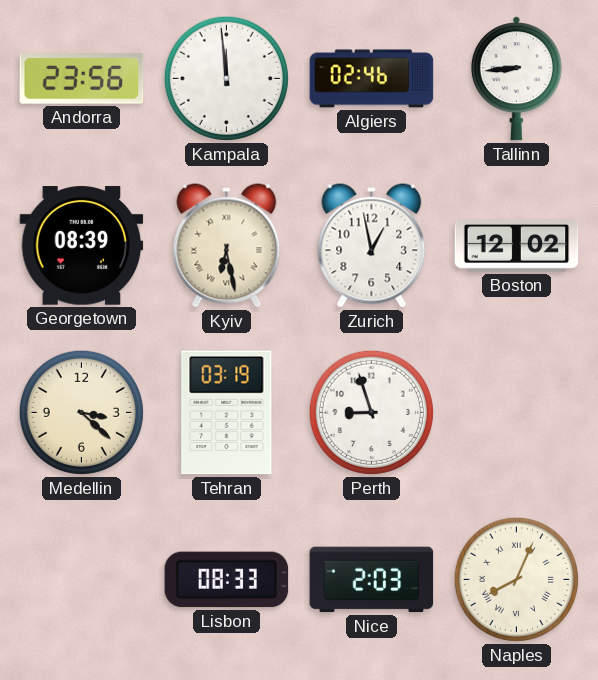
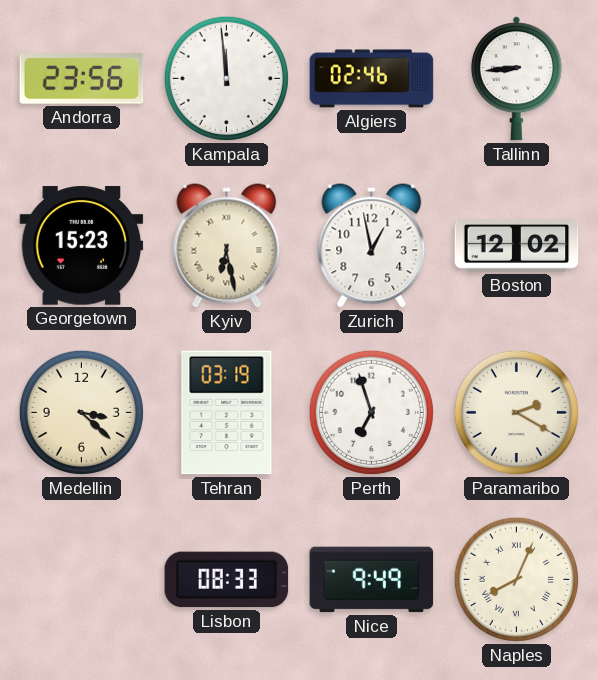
Georgetown: 08:39 -> 15:23
Perth: 8:57 -> 6:57
Paramaribo: none -> 2:20
Nice: 2:03 -> 9:49
